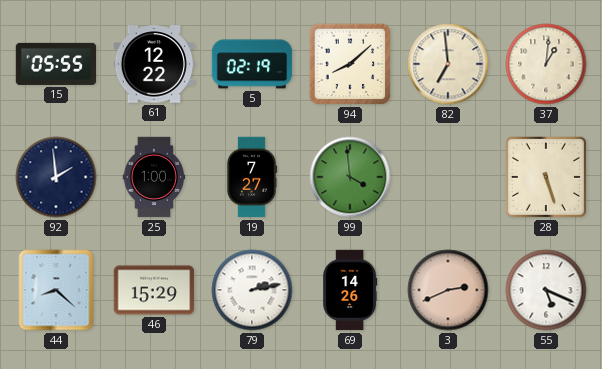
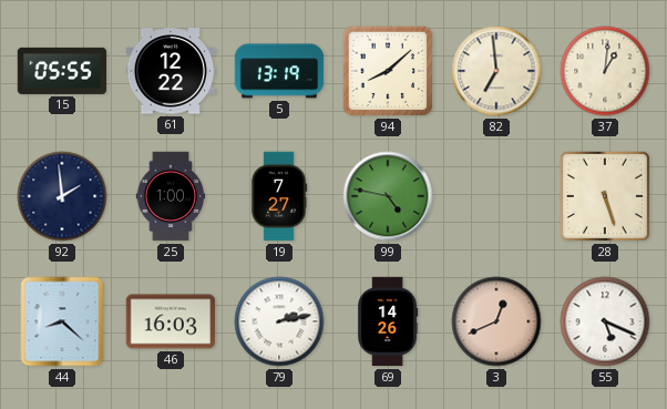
5: 02:19 -> 13:19
99: 3:59 -> 4:47
46: 15:29 -> 16:03
3: 2:41 -> 12:41
